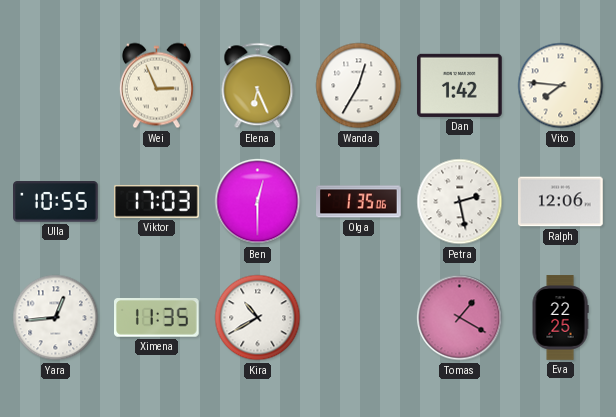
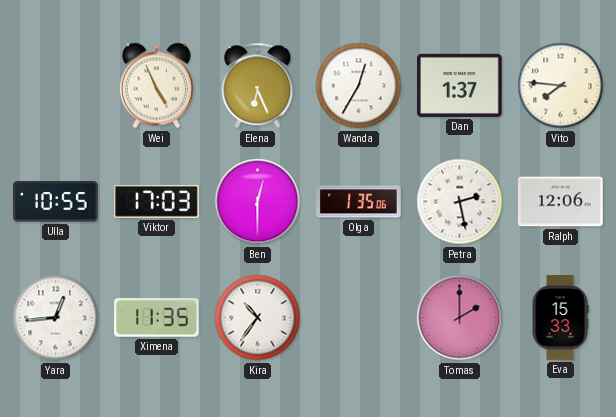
Wei: 2:56 -> 4:56
Dan: 1:42 -> 1:37
Kira: 10:40 -> 10:36
Tomas: 1:20 -> 2:00
Eva: 22:25 -> 15:33
